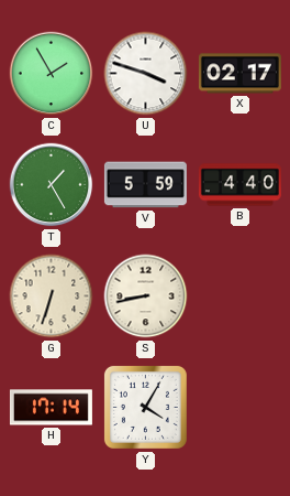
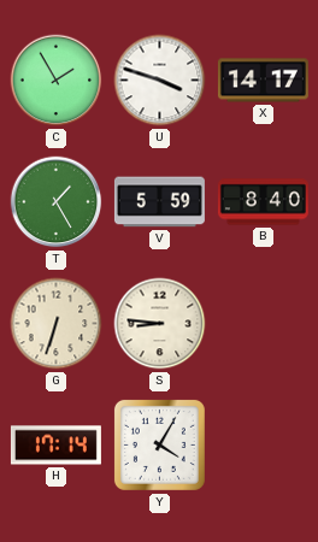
X: 02:17 -> 14:17
B: 4:40 -> 8:40
S: 8:43 -> 8:46
